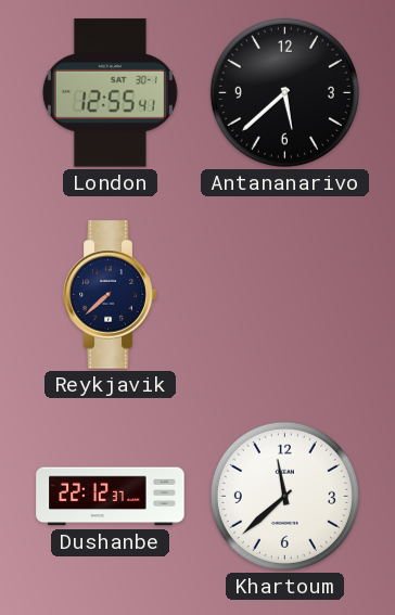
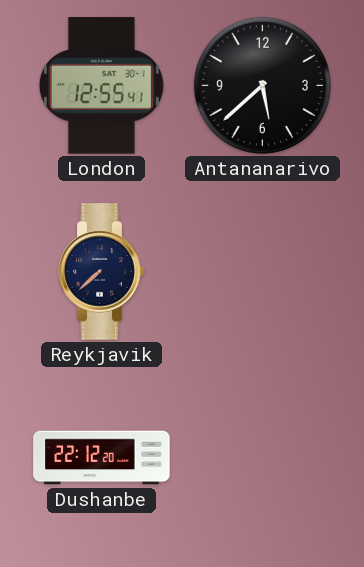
Dushanbe: 22:12:37 -> 22:12:20
Khartoum: 11:38 -> none
